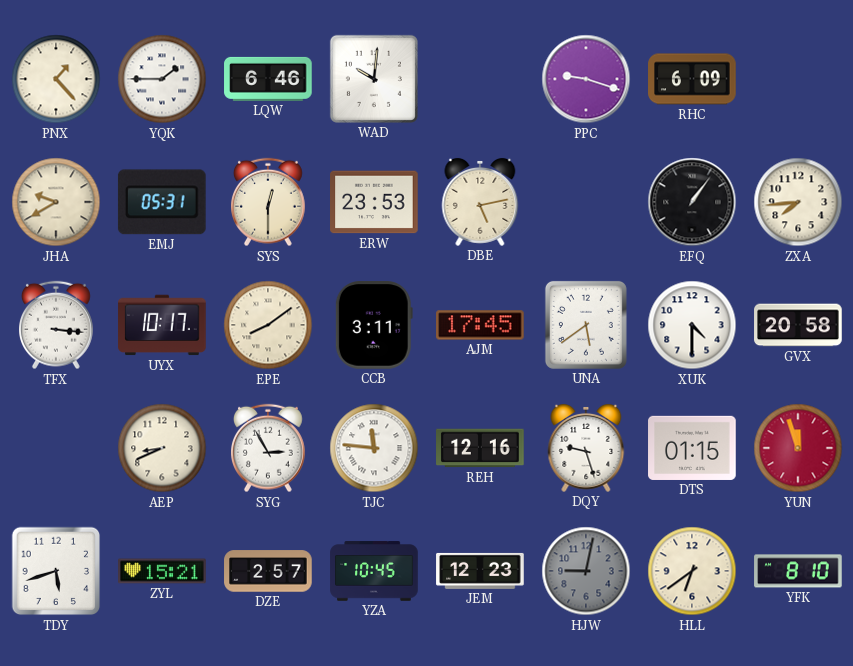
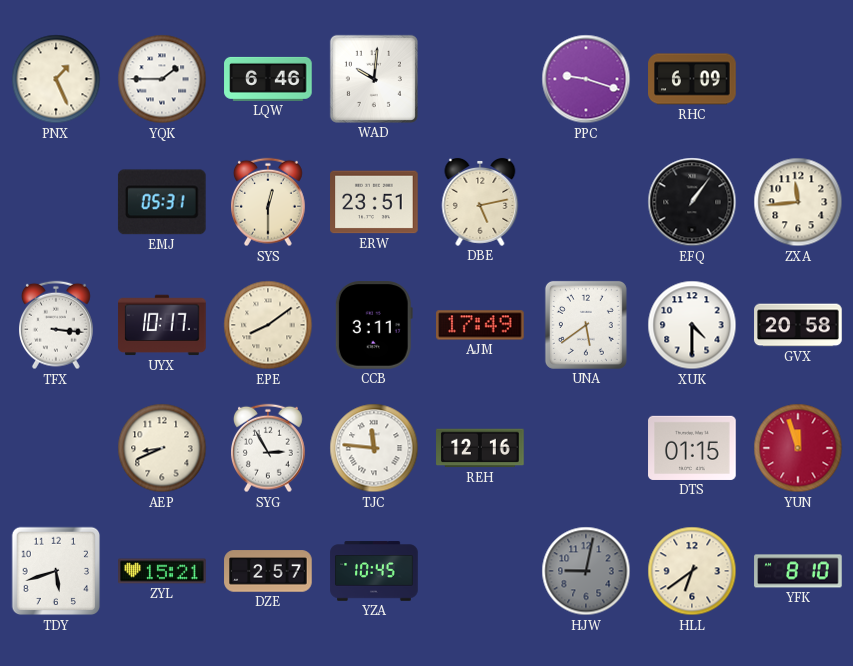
PNX: 1:23 -> 1:26
JHA: 9:40 -> none
ERW: 23:53 -> 23:51
ZXA: 7:44 -> 11:44
AJM: 17:45 -> 17:49
DQY: 9:27 -> none
JEM: 12:23 -> none
